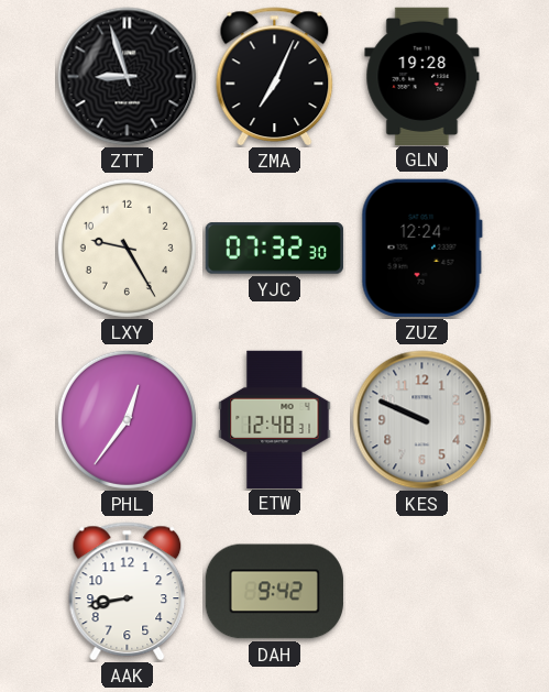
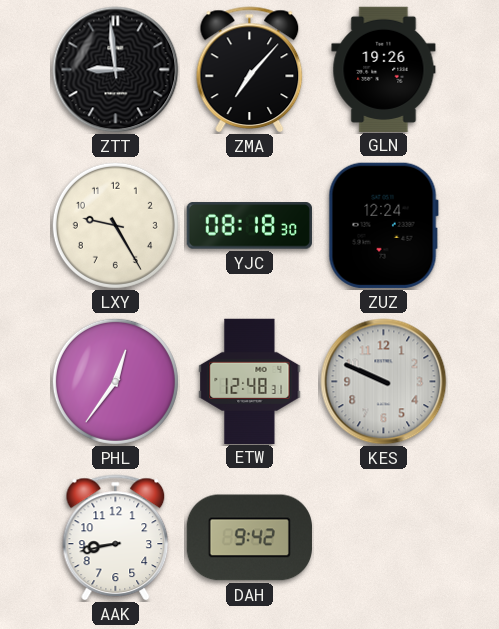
ZTT: 8:57 -> 8:59
ZMA: 7:04 -> 7:07
GLN: 19:28 -> 19:26
YJC: 07:32 -> 08:18
